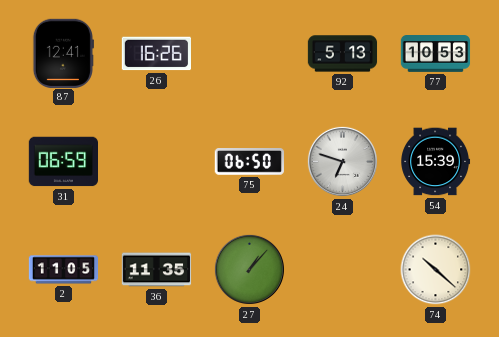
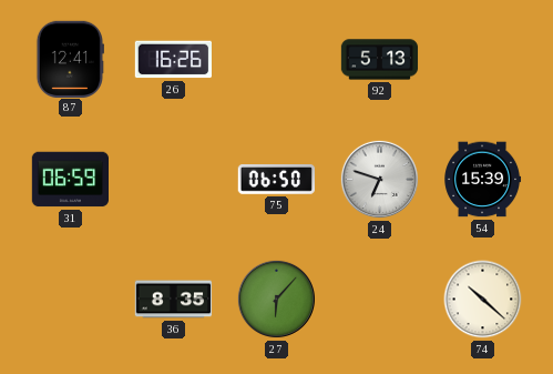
77: 10:53 -> none
2: 11:05 -> none
36: 11:35 -> 8:35
27: 1:07 -> 6:07
